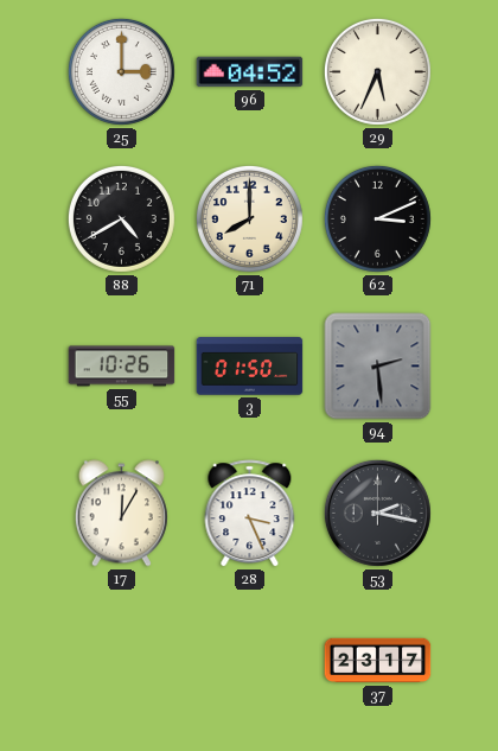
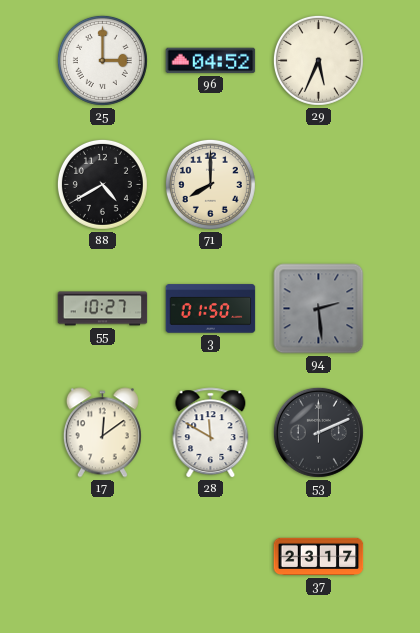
62: 3:11 -> none
55: 10:26 -> 10:27
17: 12:05 -> 12:09
28: 3:26 -> 11:50
53: 2:17 -> 2:11
